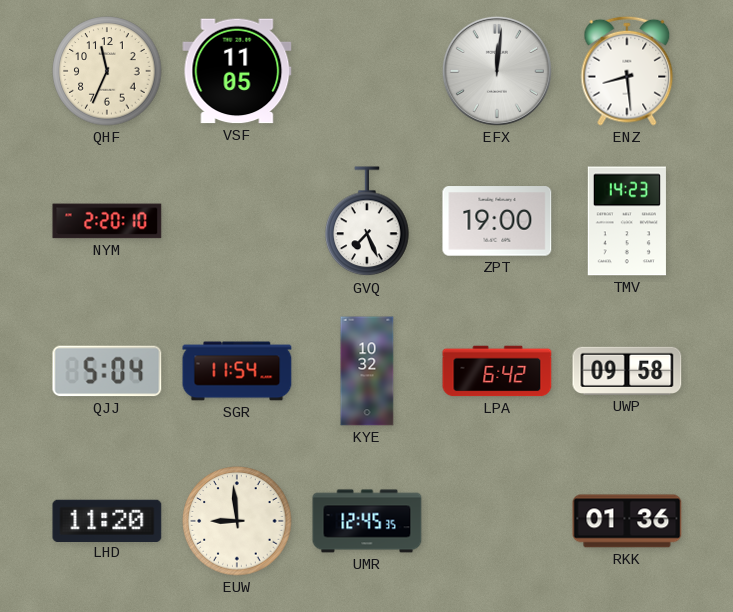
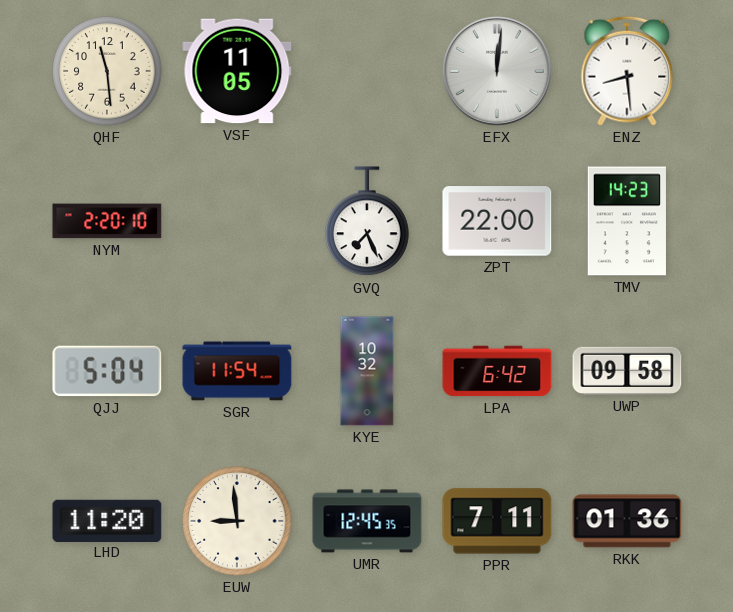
QHF: 11:34 -> 11:29
ZPT: 19:00 -> 22:00
PPR: none -> 7:11
